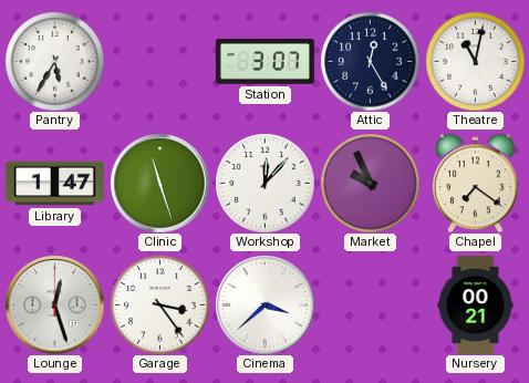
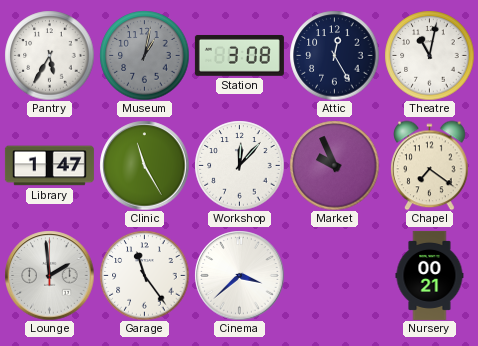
Museum: none -> 1:02
Station: 3:07 -> 3:08
Clinic: 11:27 -> 11:25
Lounge: 12:27 -> 1:59
Garage: 3:24 -> 11:24
